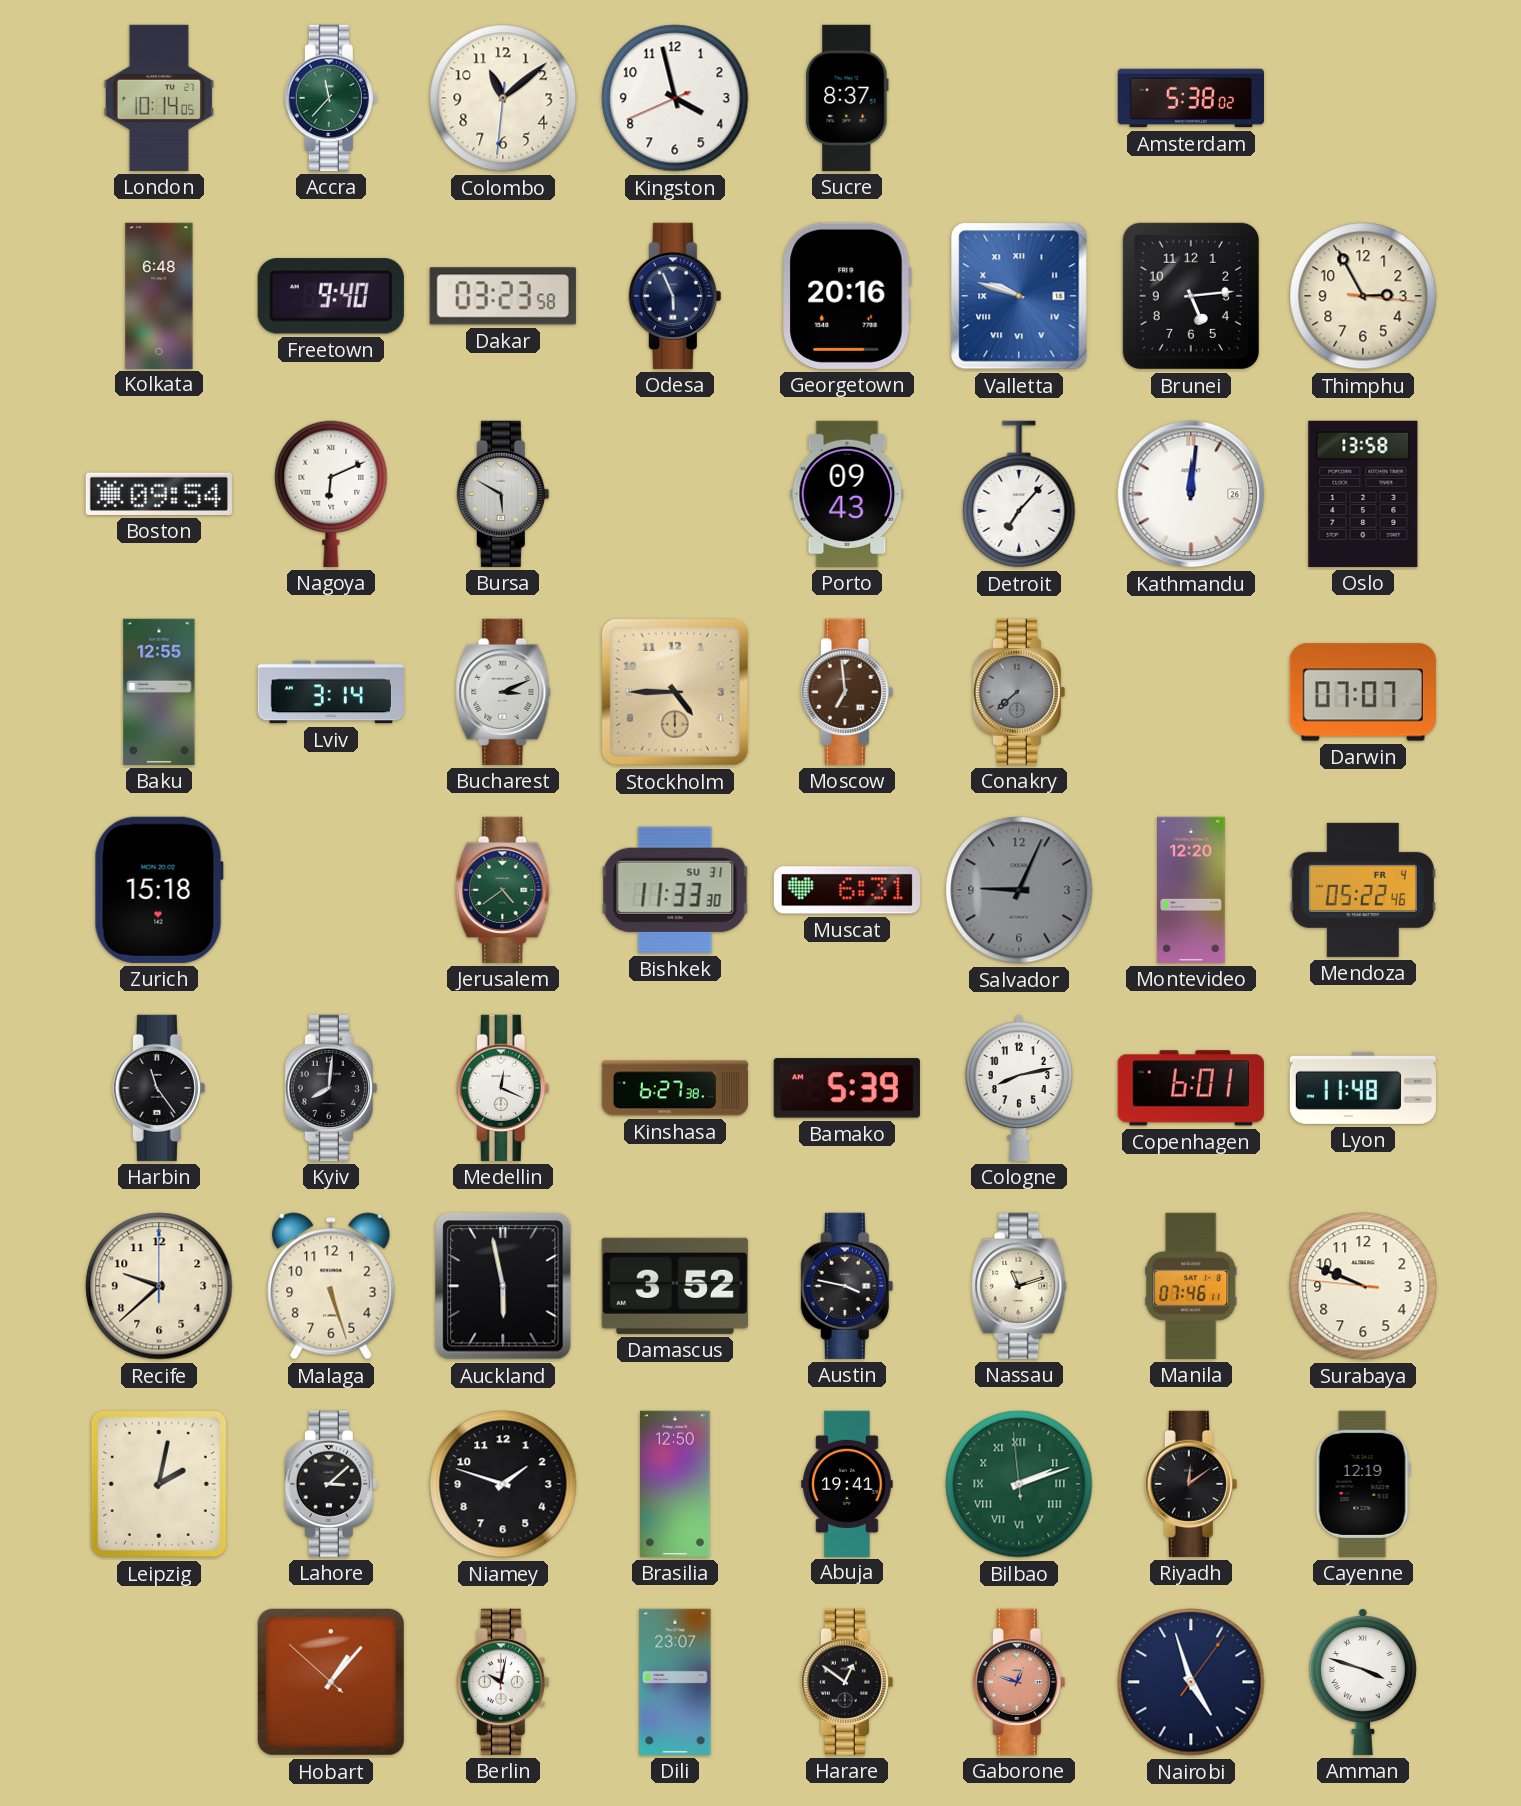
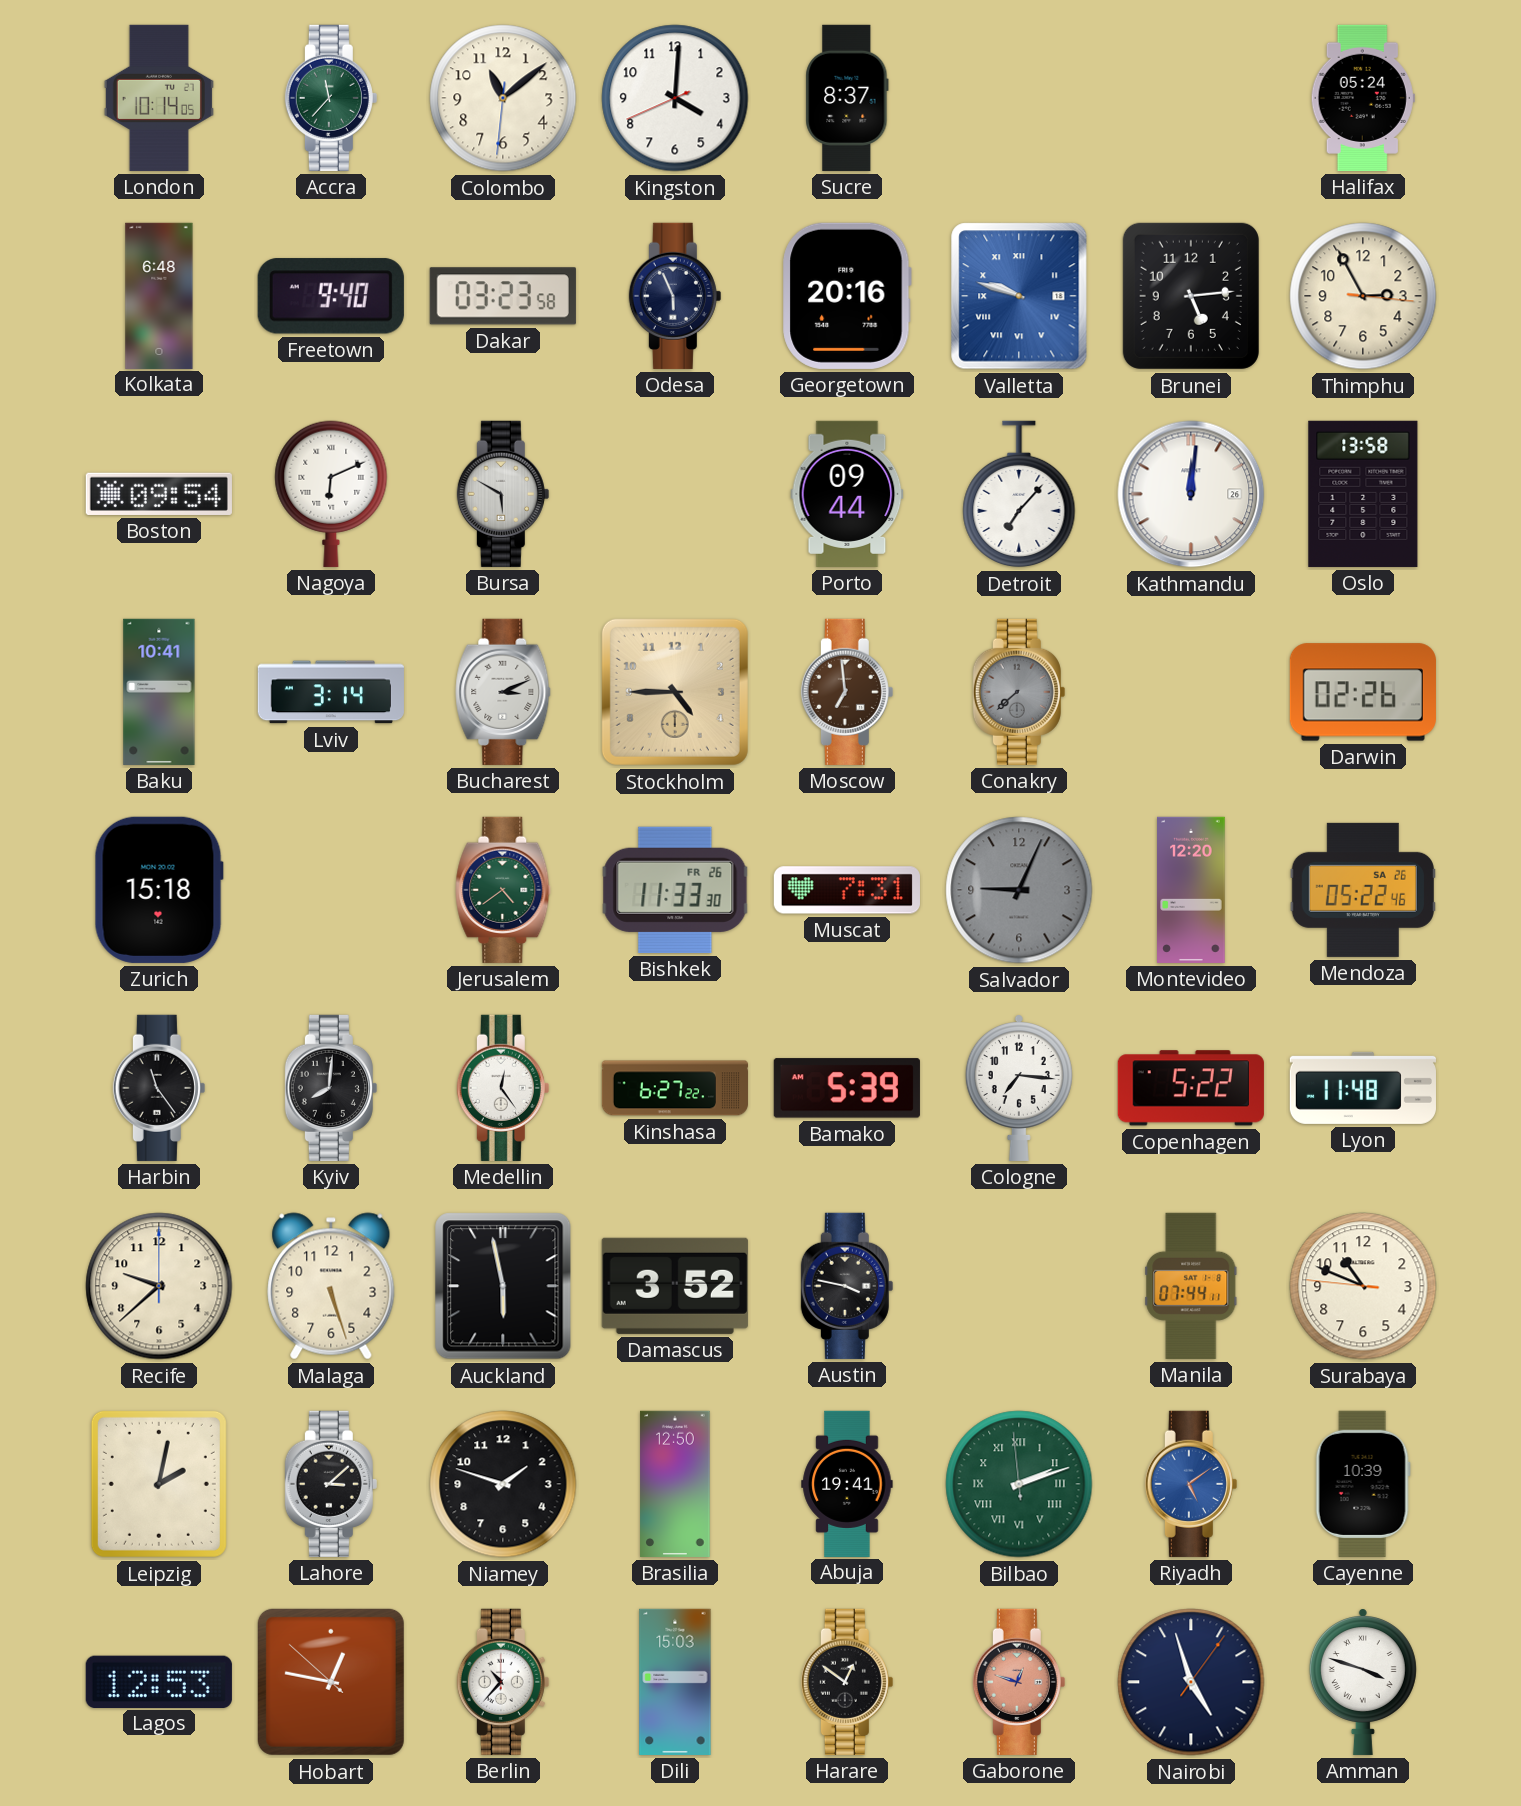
Kingston: 3:57 -> 4:00
Amsterdam: 5:38 -> none
Halifax: none -> 05:24
Porto: 09:43 -> 09:44
Baku: 12:55 -> 10:41
Darwin: 07:07 -> 02:26
Bishkek date: SU 31 -> FR 26
Muscat: 6:31 -> 7:31
Mendoza date: FR 4 -> SA 26
Medellin: 12:19 -> 12:24
Kinshasa: 6:27:38 -> 6:27:22
Cologne: 8:13 -> 7:16
Copenhagen: 6:01 -> 5:22
Nassau: 11:12 -> none
Manila: 07:46 -> 07:44
Surabaya: 9:48 -> 10:48
Riyadh: 12:09 -> 5:09
Riyadh dial: black -> blue
Cayenne: 12:19 -> 10:39
Lagos: none -> 12:53
Hobart: 1:06 -> 12:46
Berlin: 10:02 -> 10:37
Dili: 23:07 -> 15:03
